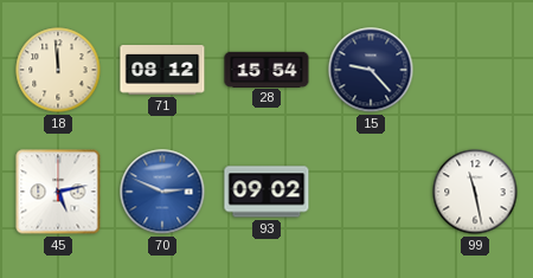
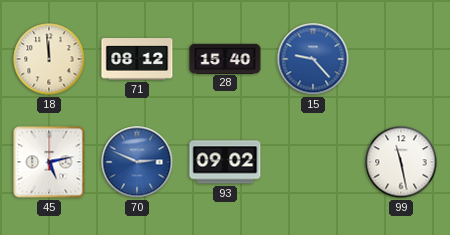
28: 15:54 -> 15:40
15 dial: navy -> blue
